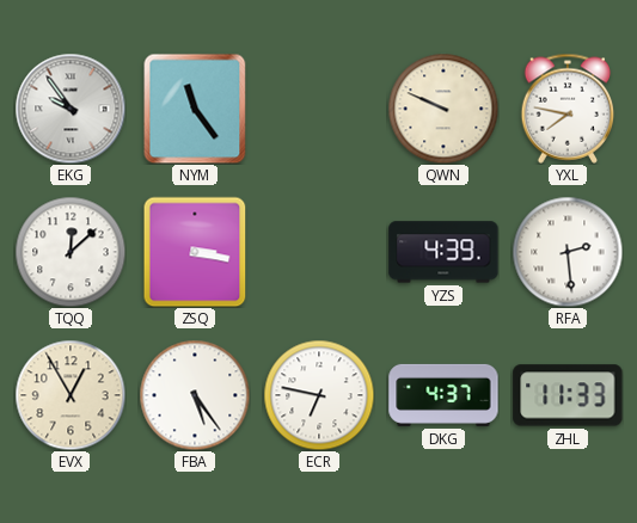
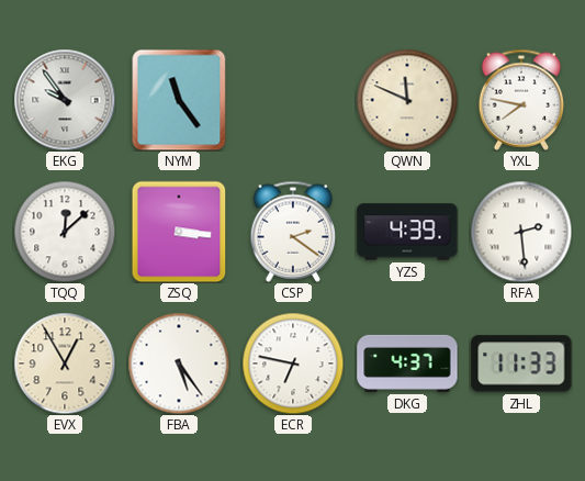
QWN: 9:49 -> 11:49
ZSQ: 3:17 -> 3:16
CSP: none -> 2:21
